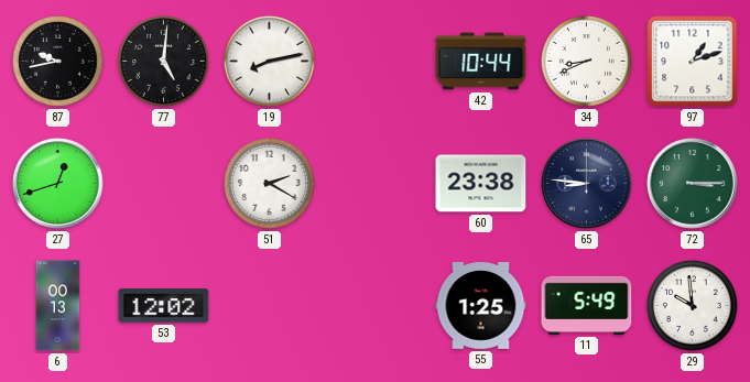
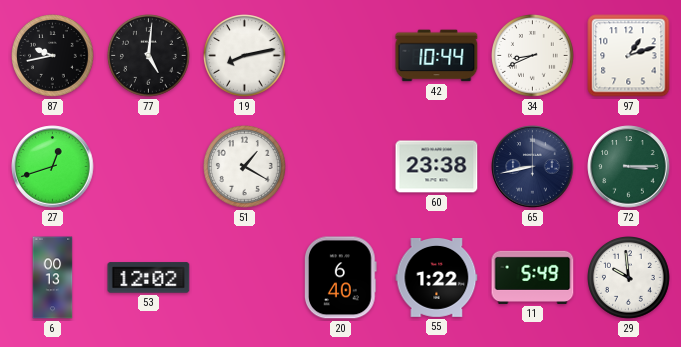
51: 2:20 -> 1:20
65: 8:46 -> 8:43
20: none -> 6:40
55: 1:25 -> 1:22
